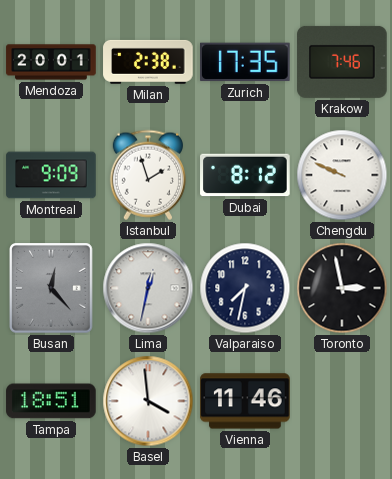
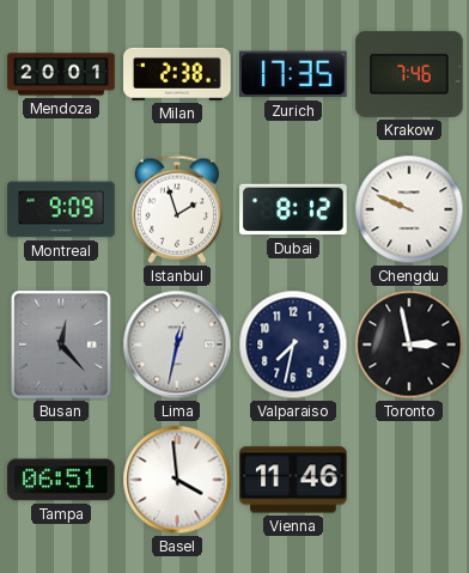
Tampa: 18:51 -> 06:51
